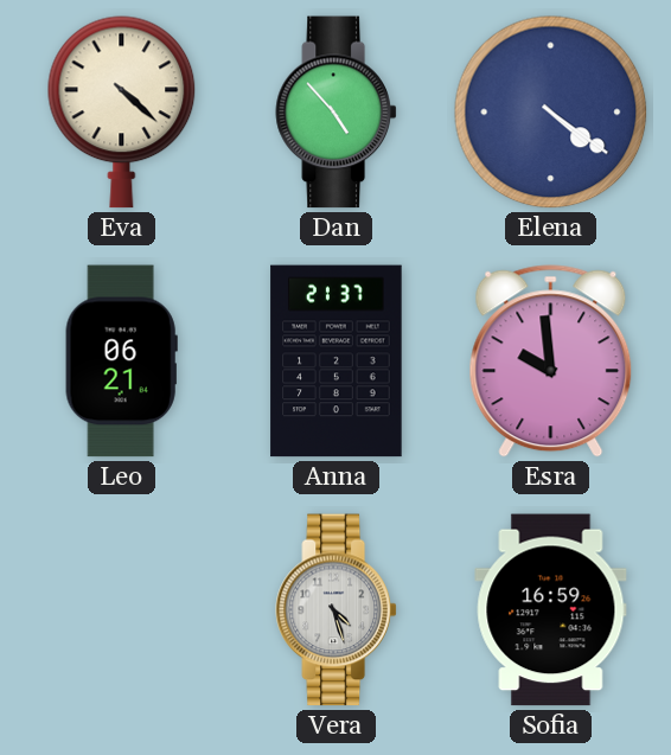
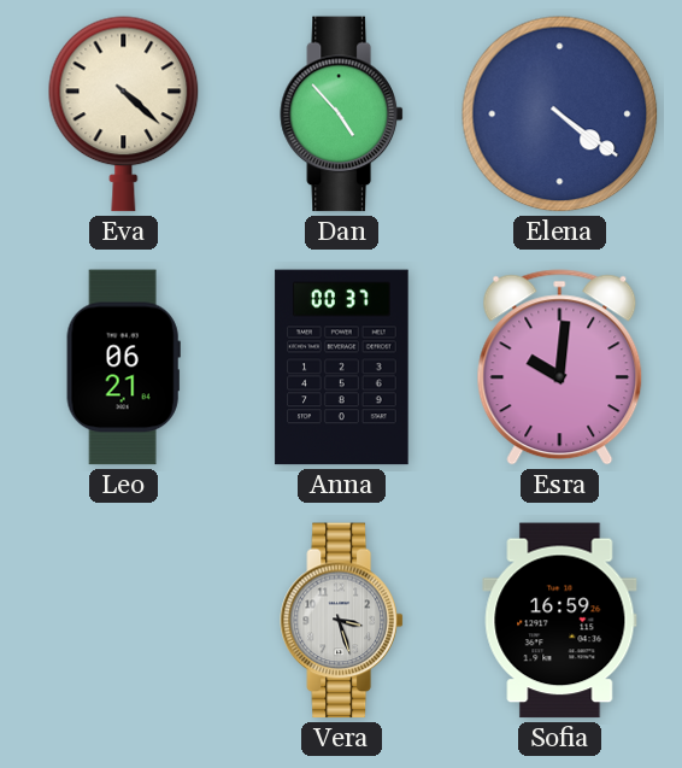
Anna: 21:37 -> 00:37
Esra: 9:59 -> 10:01
Vera: 4:27 -> 3:27
